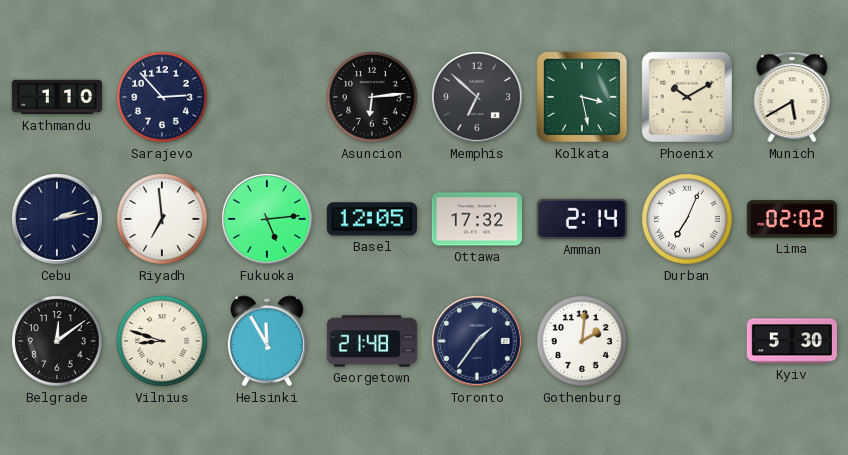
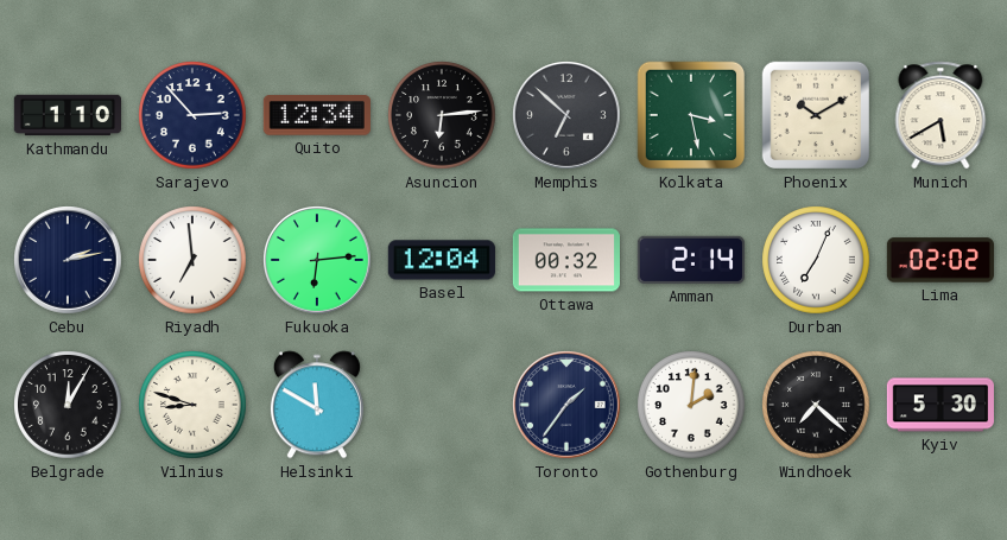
Quito: none -> 12:34
Fukuoka: 5:14 -> 6:14
Basel: 12:05 -> 12:04
Ottawa: 17:32 -> 00:32
Belgrade: 12:09 -> 12:05
Helsinki: 11:55 -> 11:50
Georgetown: 21:48 -> none
Windhoek: none -> 7:22
